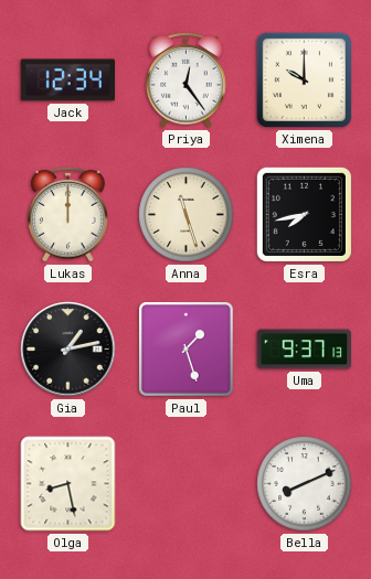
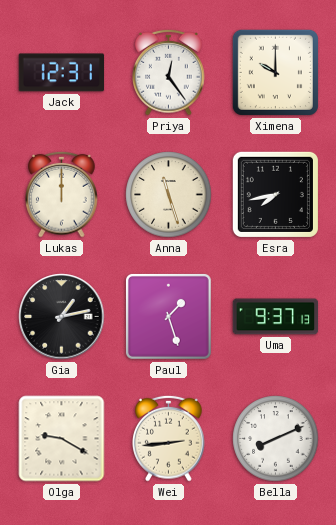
Jack: 12:34 -> 12:31
Olga: 8:28 -> 9:20
Wei: none -> 2:44
